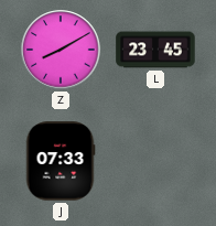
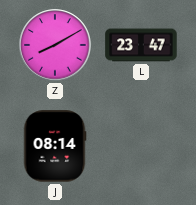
L: 23:45 -> 23:47
J: 07:33 -> 08:14
